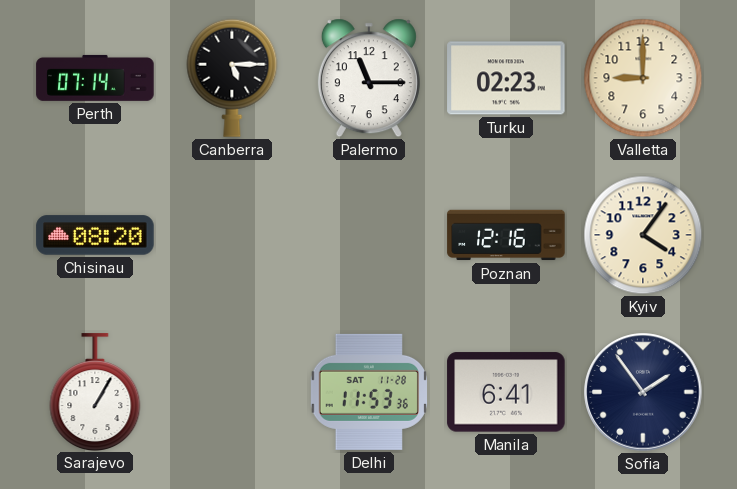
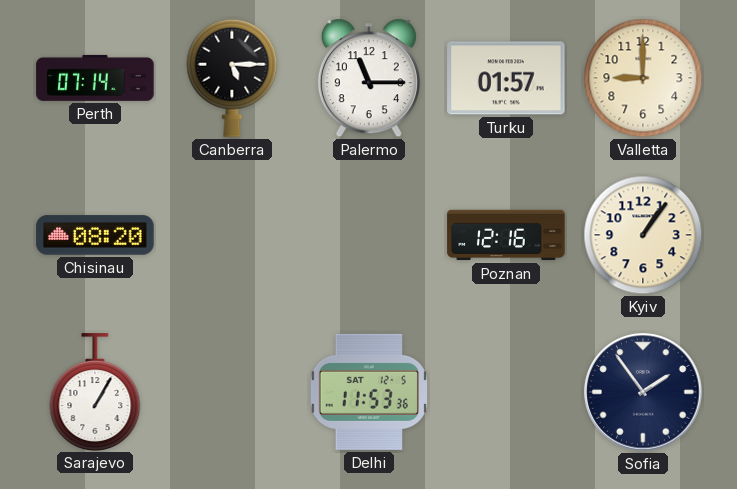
Turku: 02:23 -> 01:57
Kyiv: 4:06 -> 1:06
Delhi date: SAT 11-28 -> SAT 12-5
Manila: 6:41 -> none
